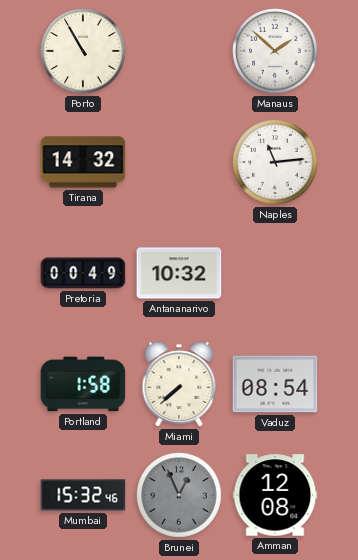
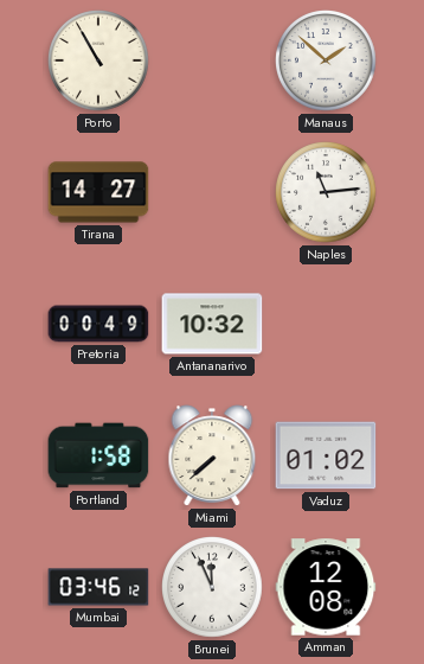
Tirana: 14:32 -> 14:27
Vaduz: 08:54 -> 01:02
Mumbai: 15:32 -> 03:46
Brunei: 12:56 -> 11:56
Brunei dial: grey -> white
